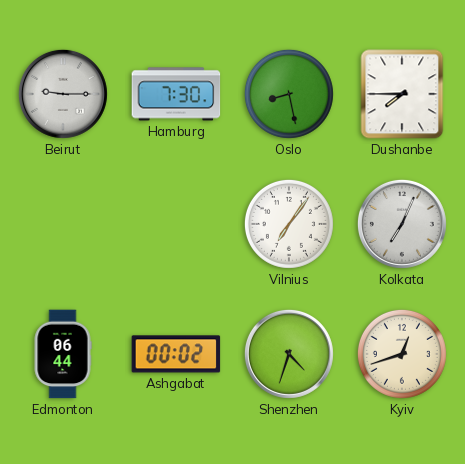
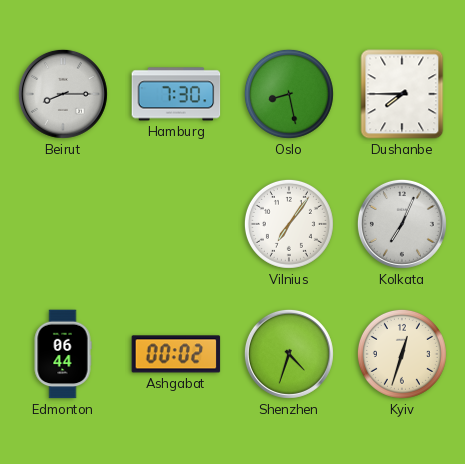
Beirut: 9:15 -> 8:15
Kyiv: 12:42 -> 12:33
